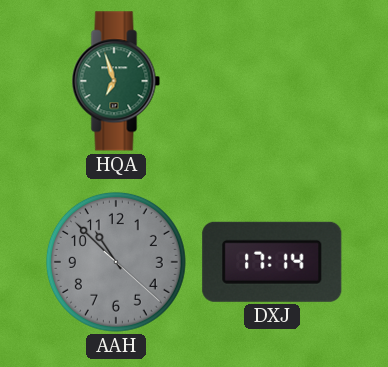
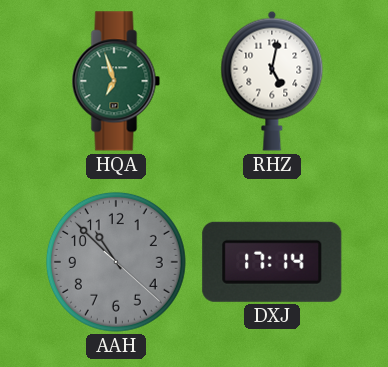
RHZ: none -> 5:02
